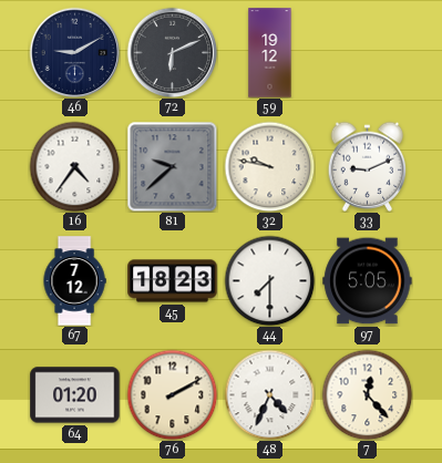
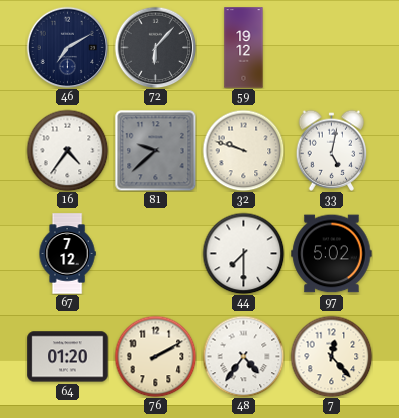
46: 9:10 -> 7:10
72: 6:11 -> 6:07
32: 9:47 -> 9:48
33: 9:11 -> 5:02
45: 18:23 -> none
97: 5:05 -> 5:02
48: 4:34 -> 4:36
